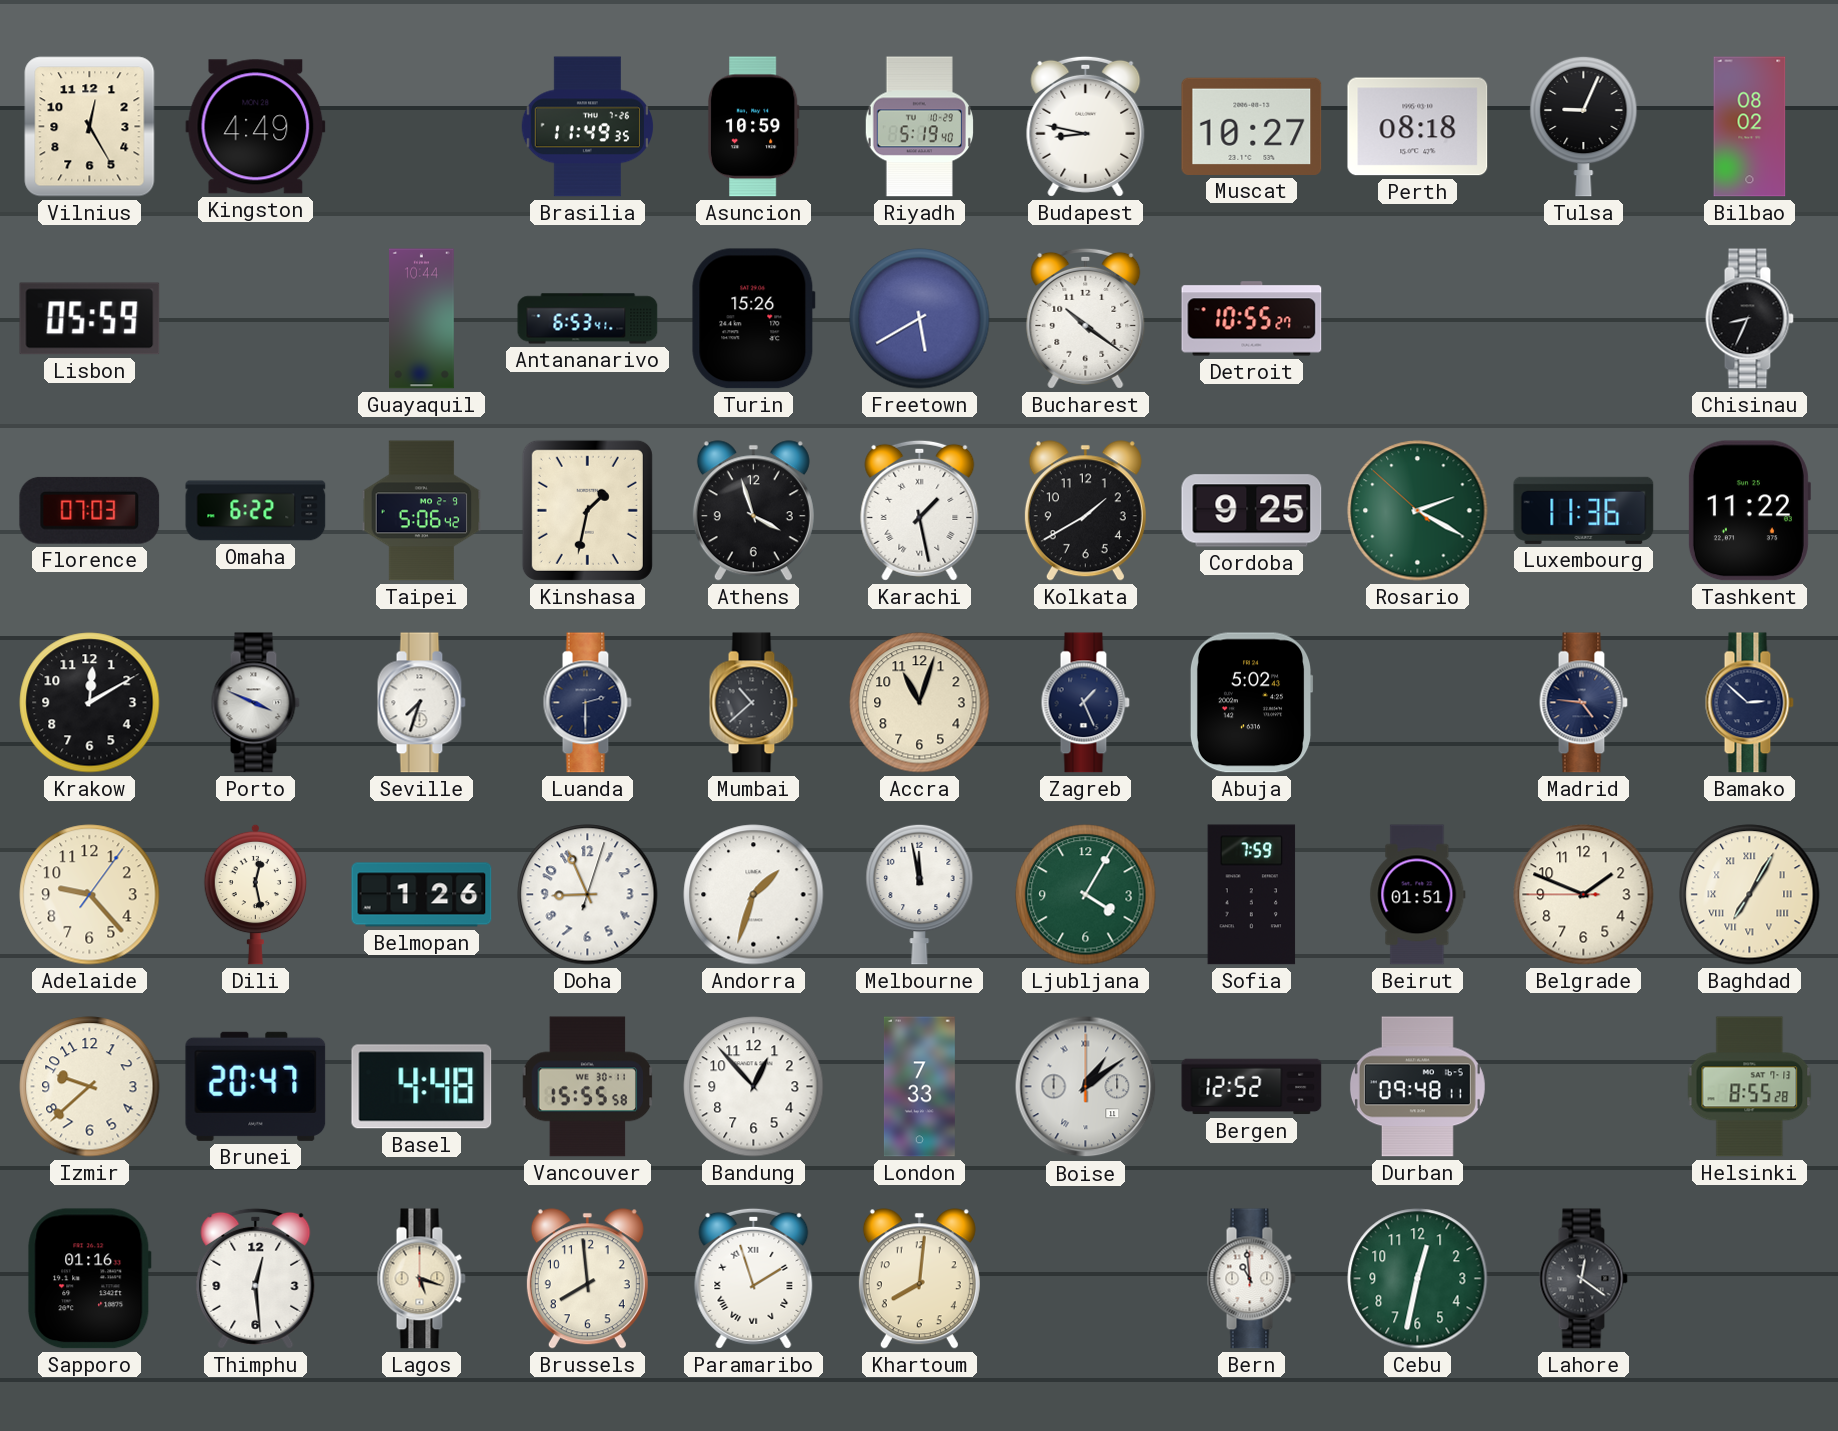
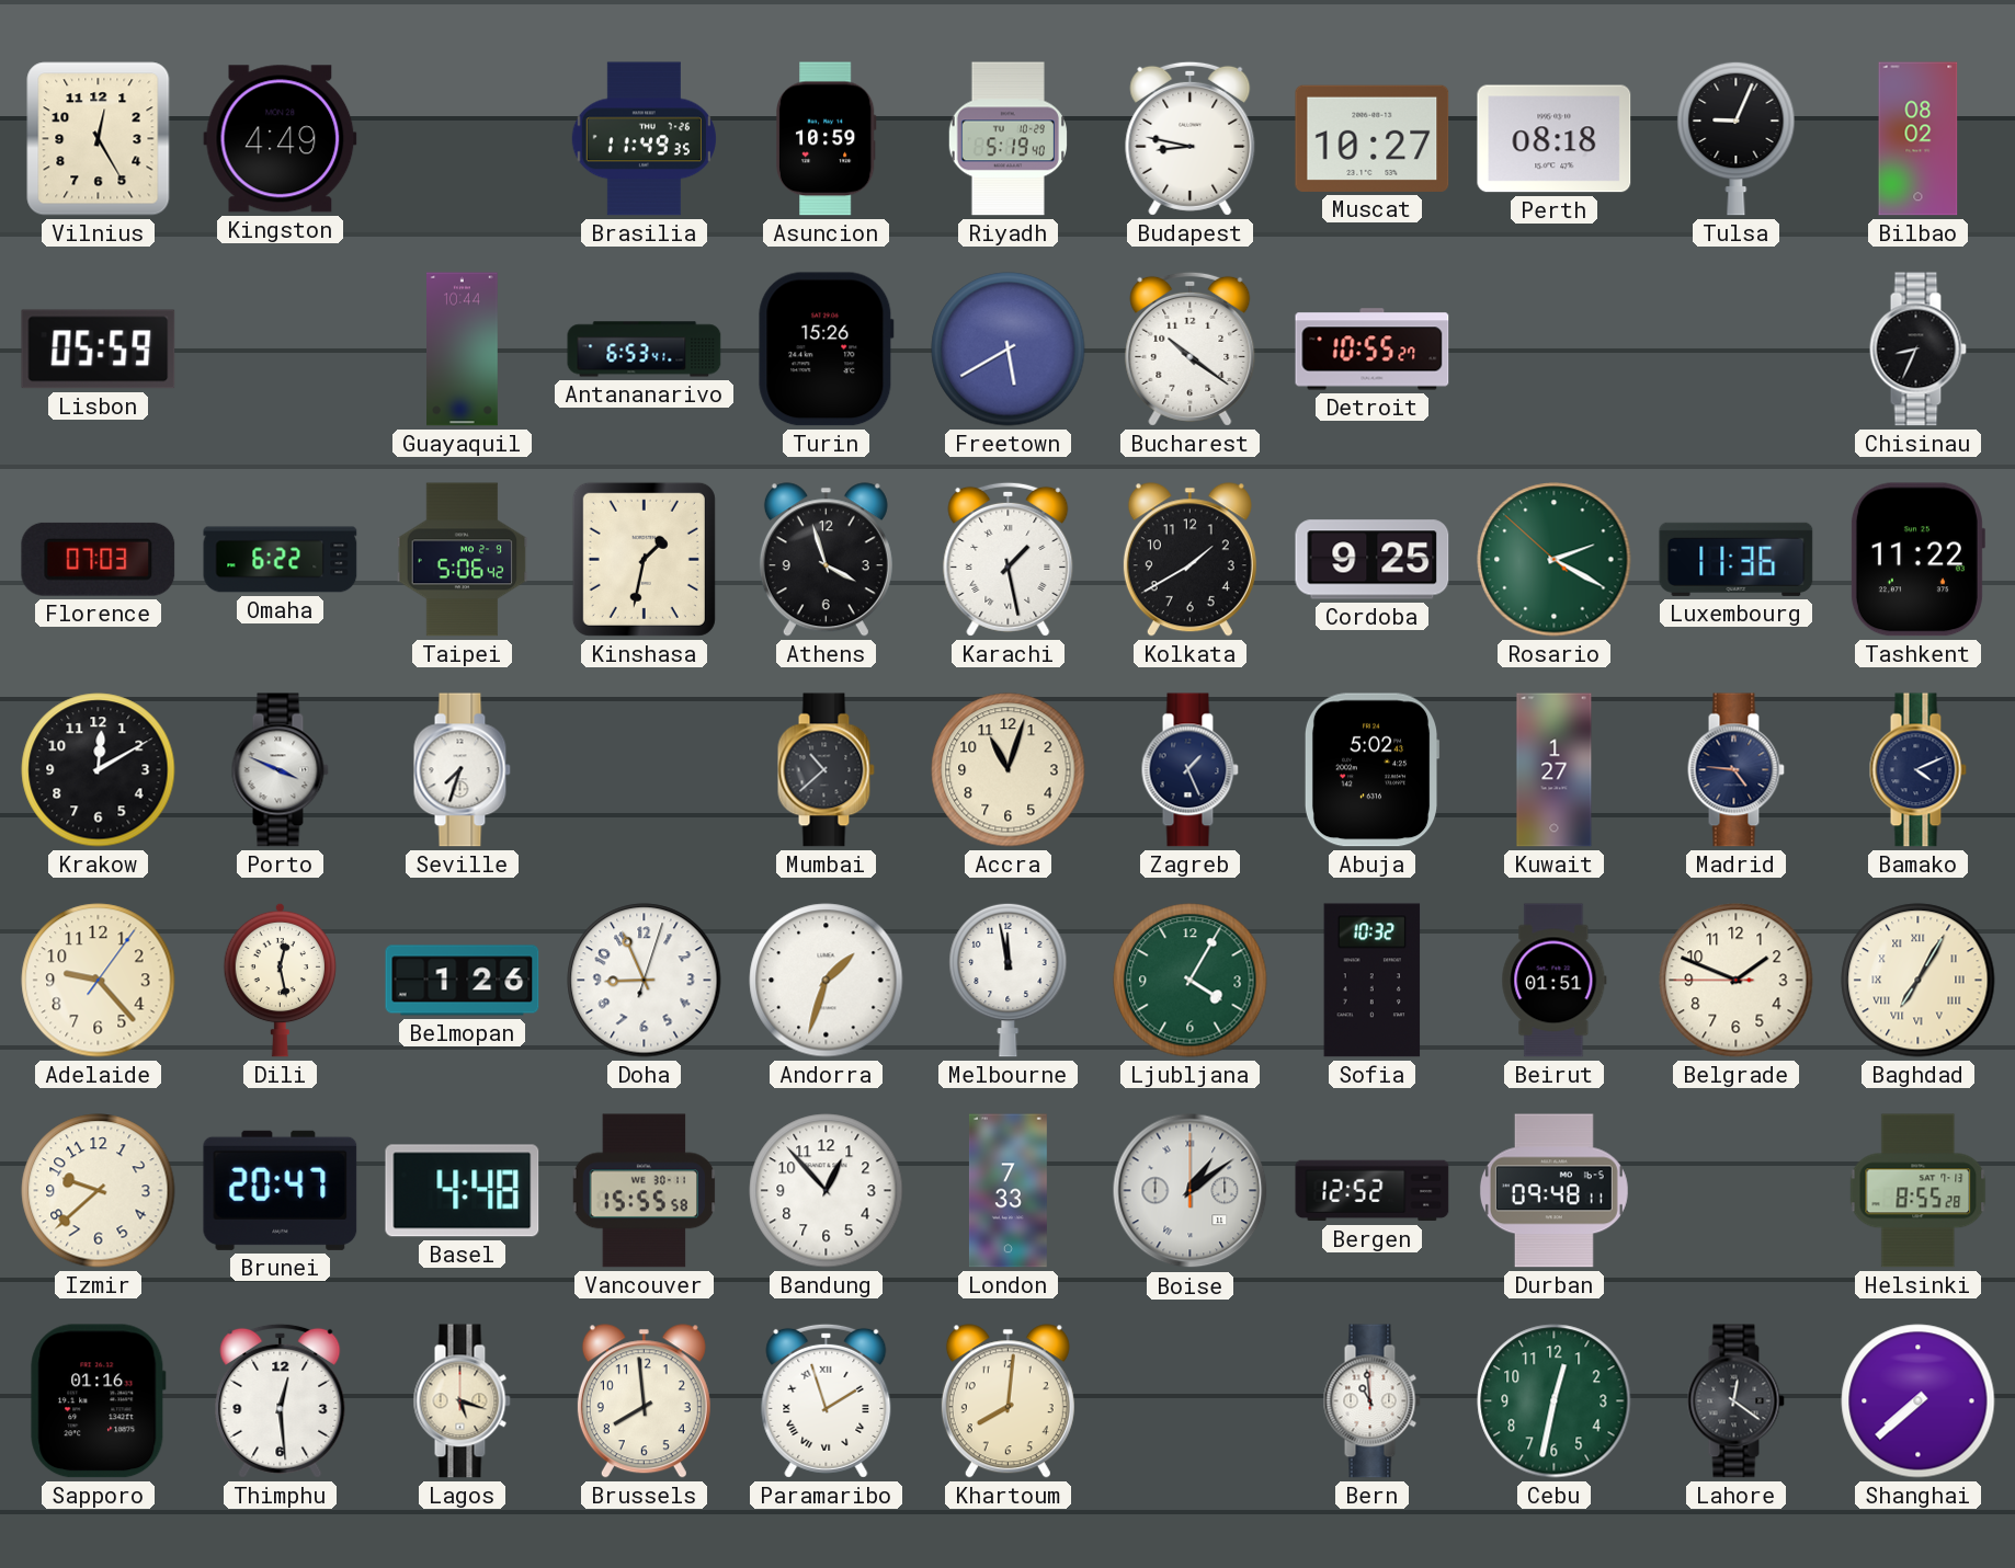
Luanda: 2:30 -> none
Kuwait: none -> 1:27
Bamako: 2:52 -> 4:11
Sofia: 7:59 -> 10:32
Shanghai: none -> 7:38
